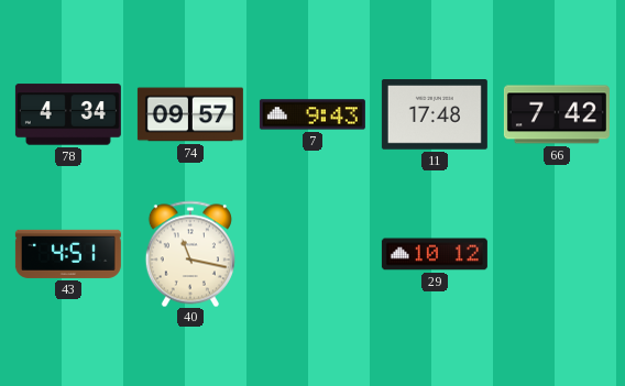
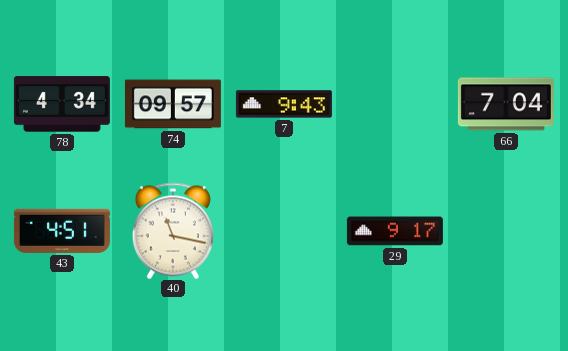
11: 17:48 -> none
66: 7:42 -> 7:04
29: 10:12 -> 9:17
